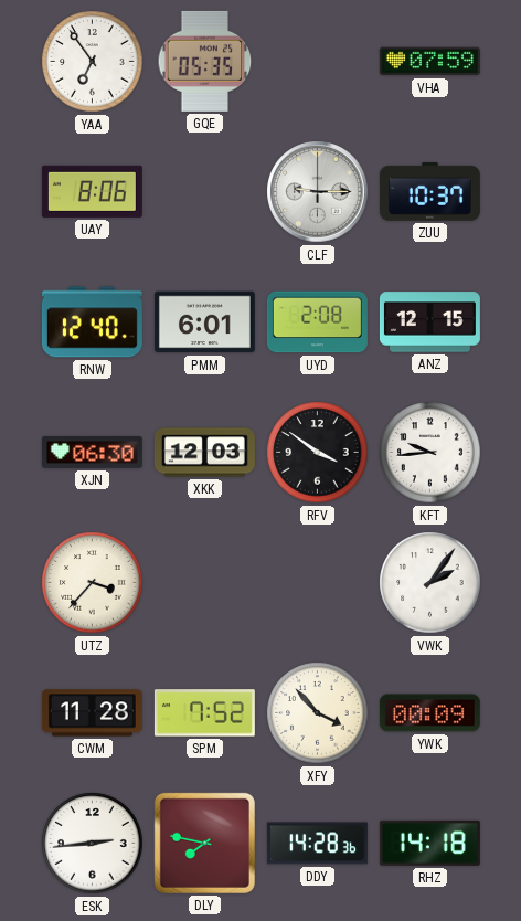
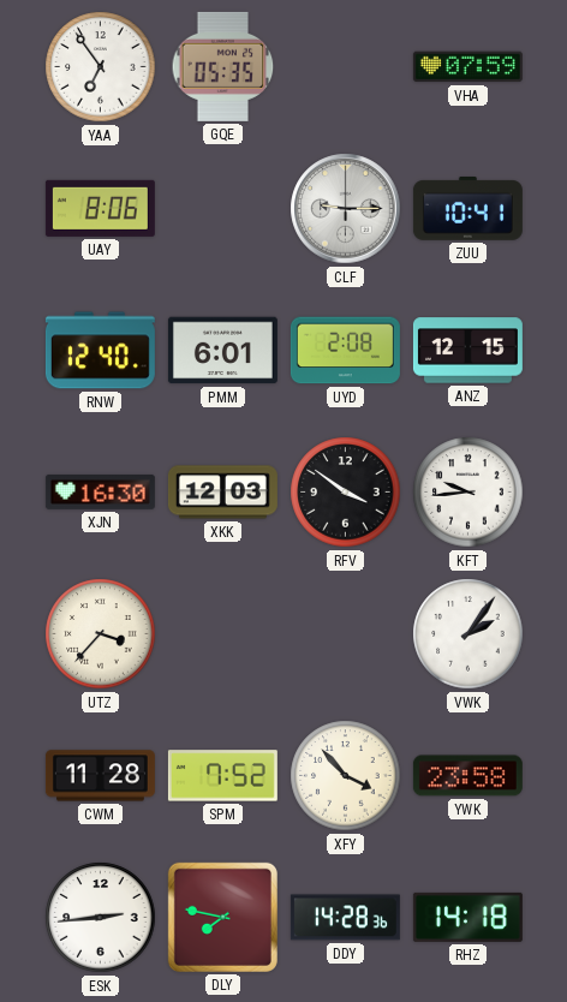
ZUU: 10:37 -> 10:41
XJN: 06:30 -> 16:30
YWK: 00:09 -> 23:58
